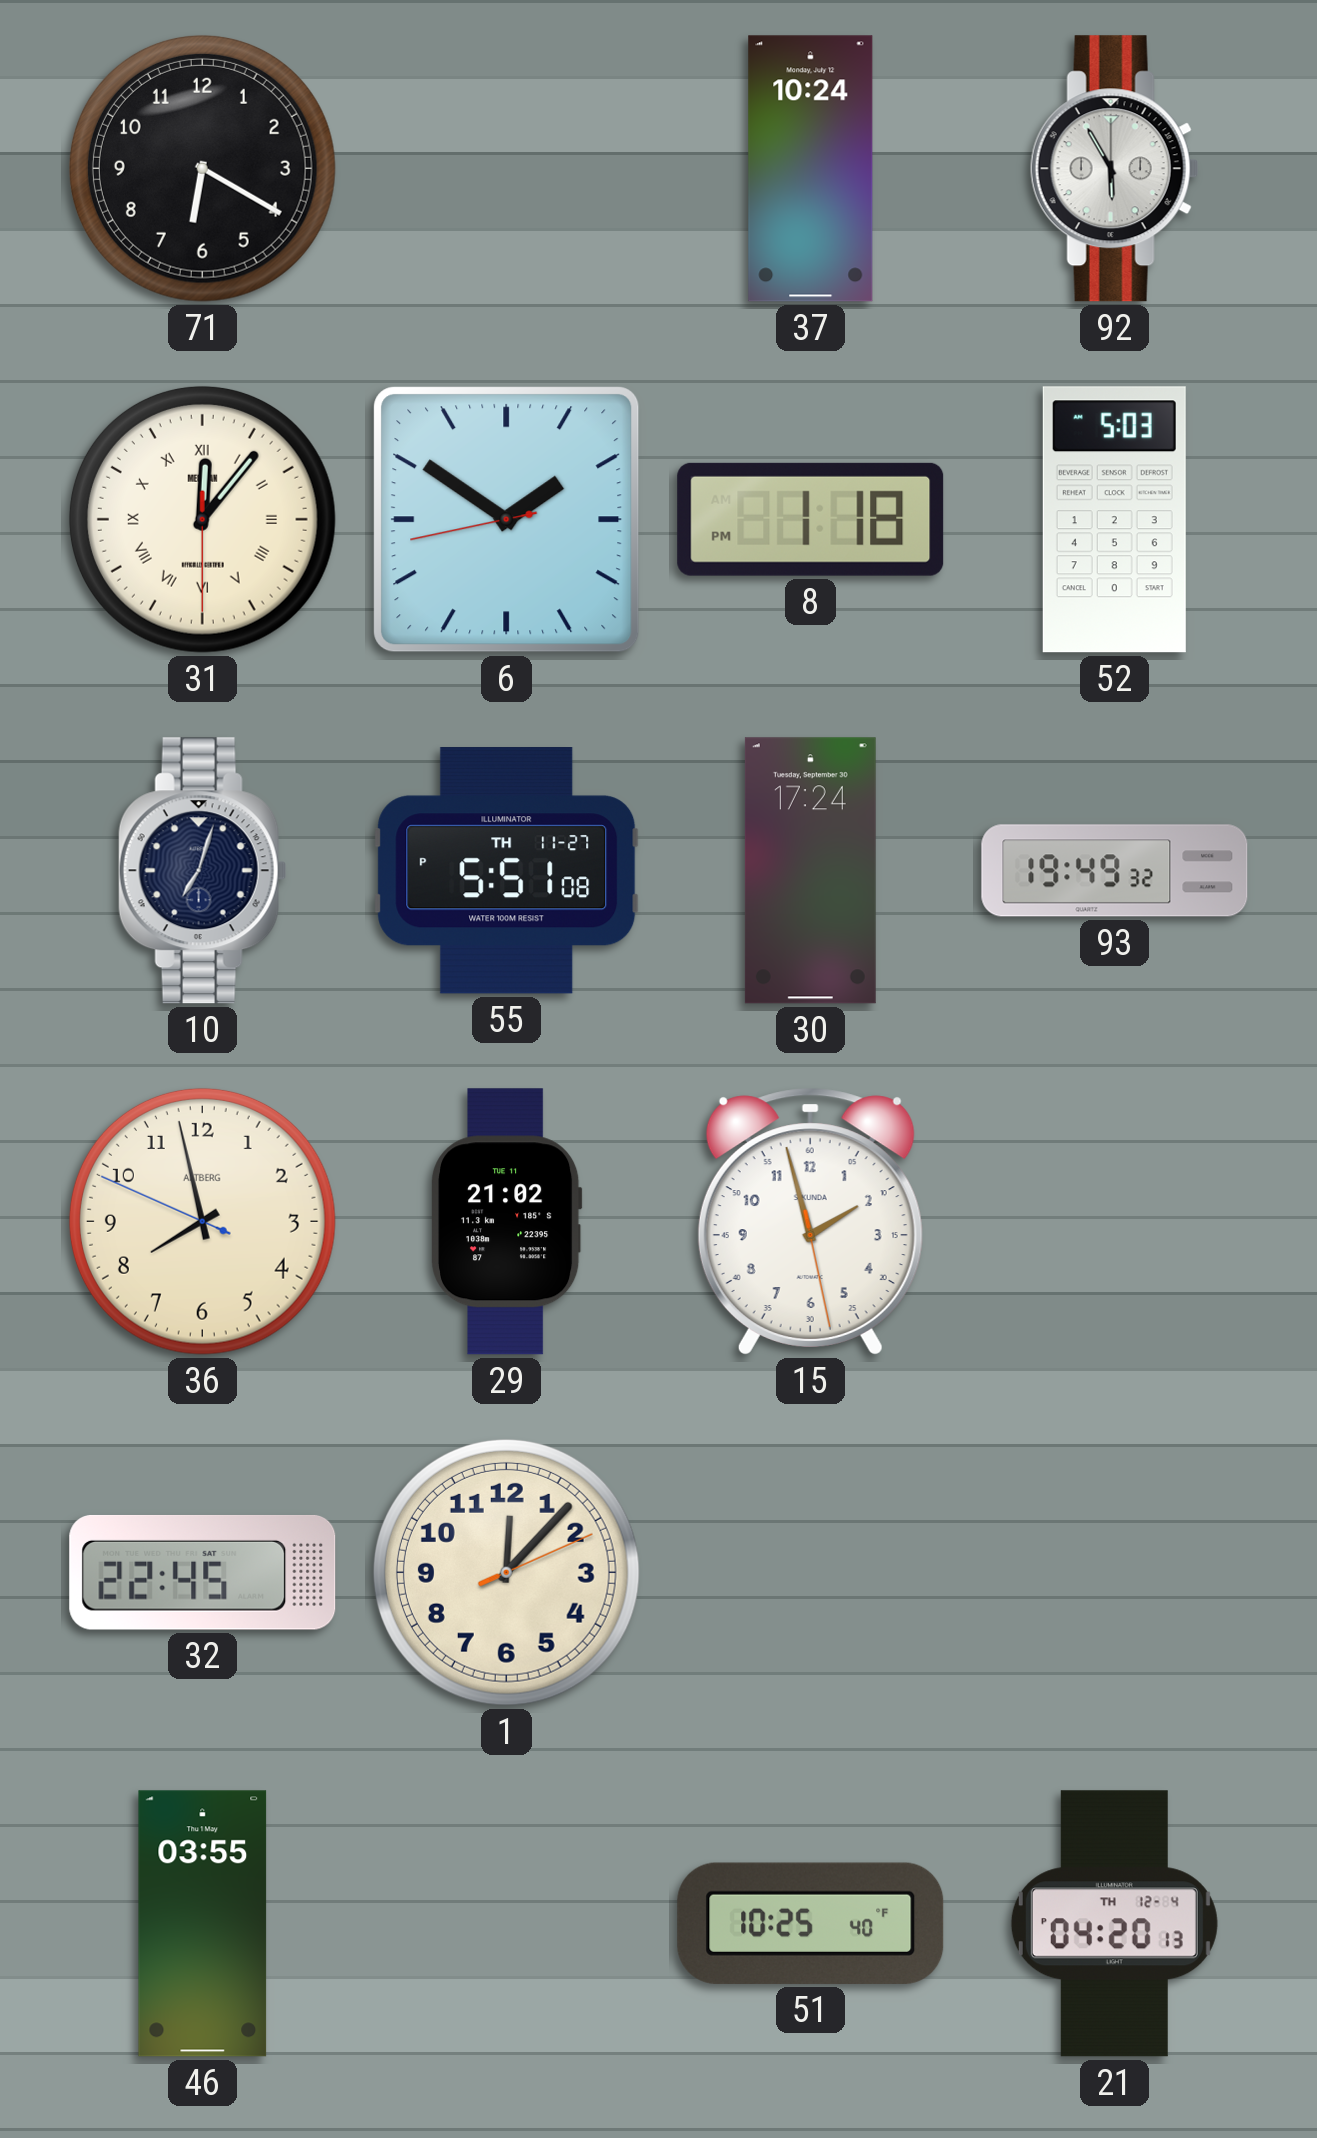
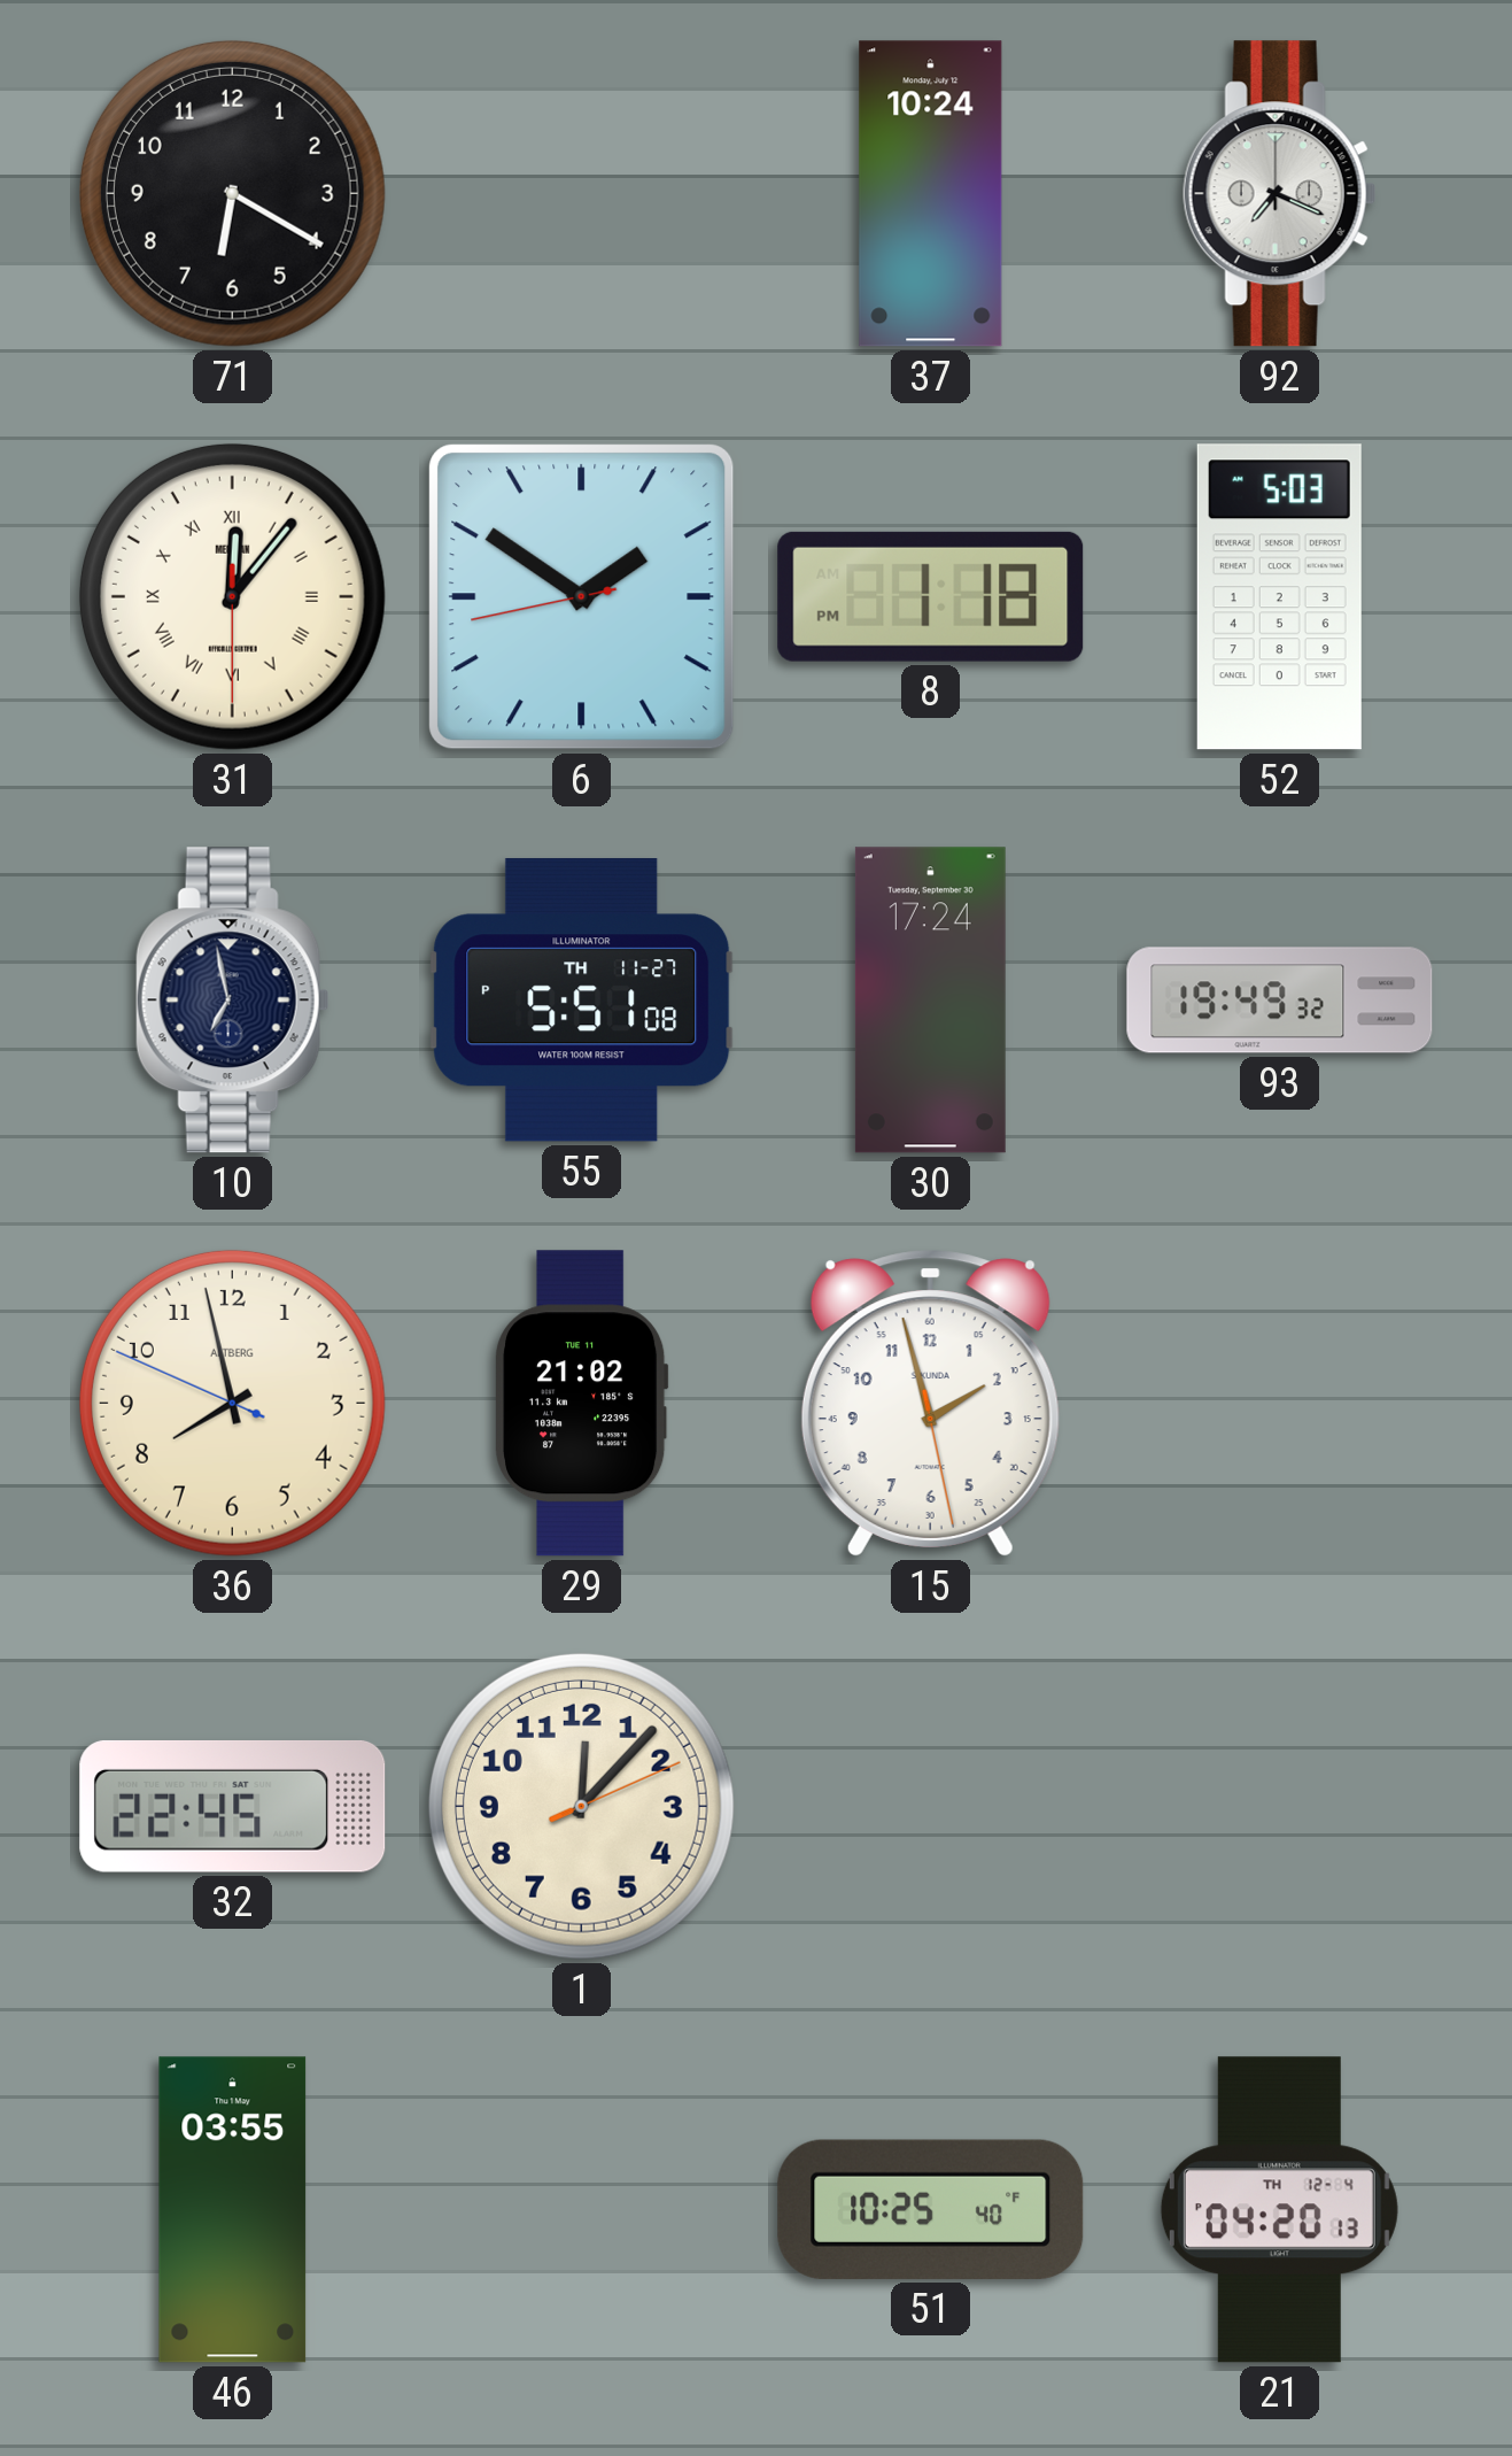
92: 5:55 -> 7:19
10: 7:03 -> 6:58
